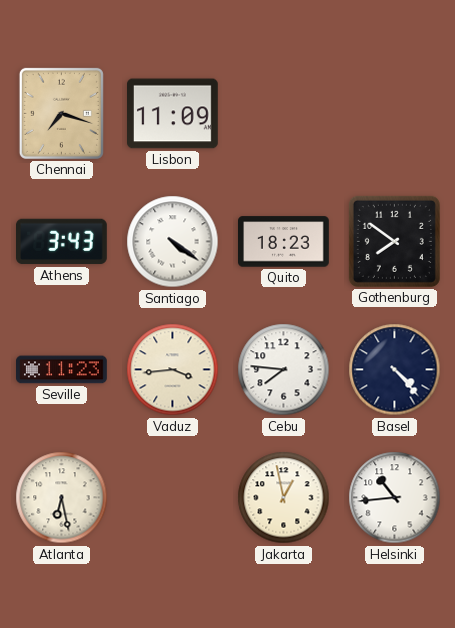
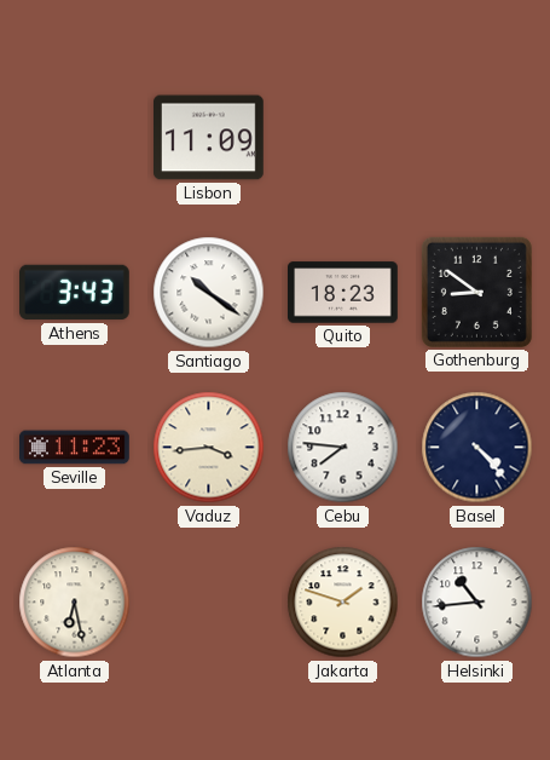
Chennai: 7:18 -> none
Santiago: 4:21 -> 10:21
Gothenburg: 7:51 -> 8:51
Jakarta: 12:58 -> 1:48
